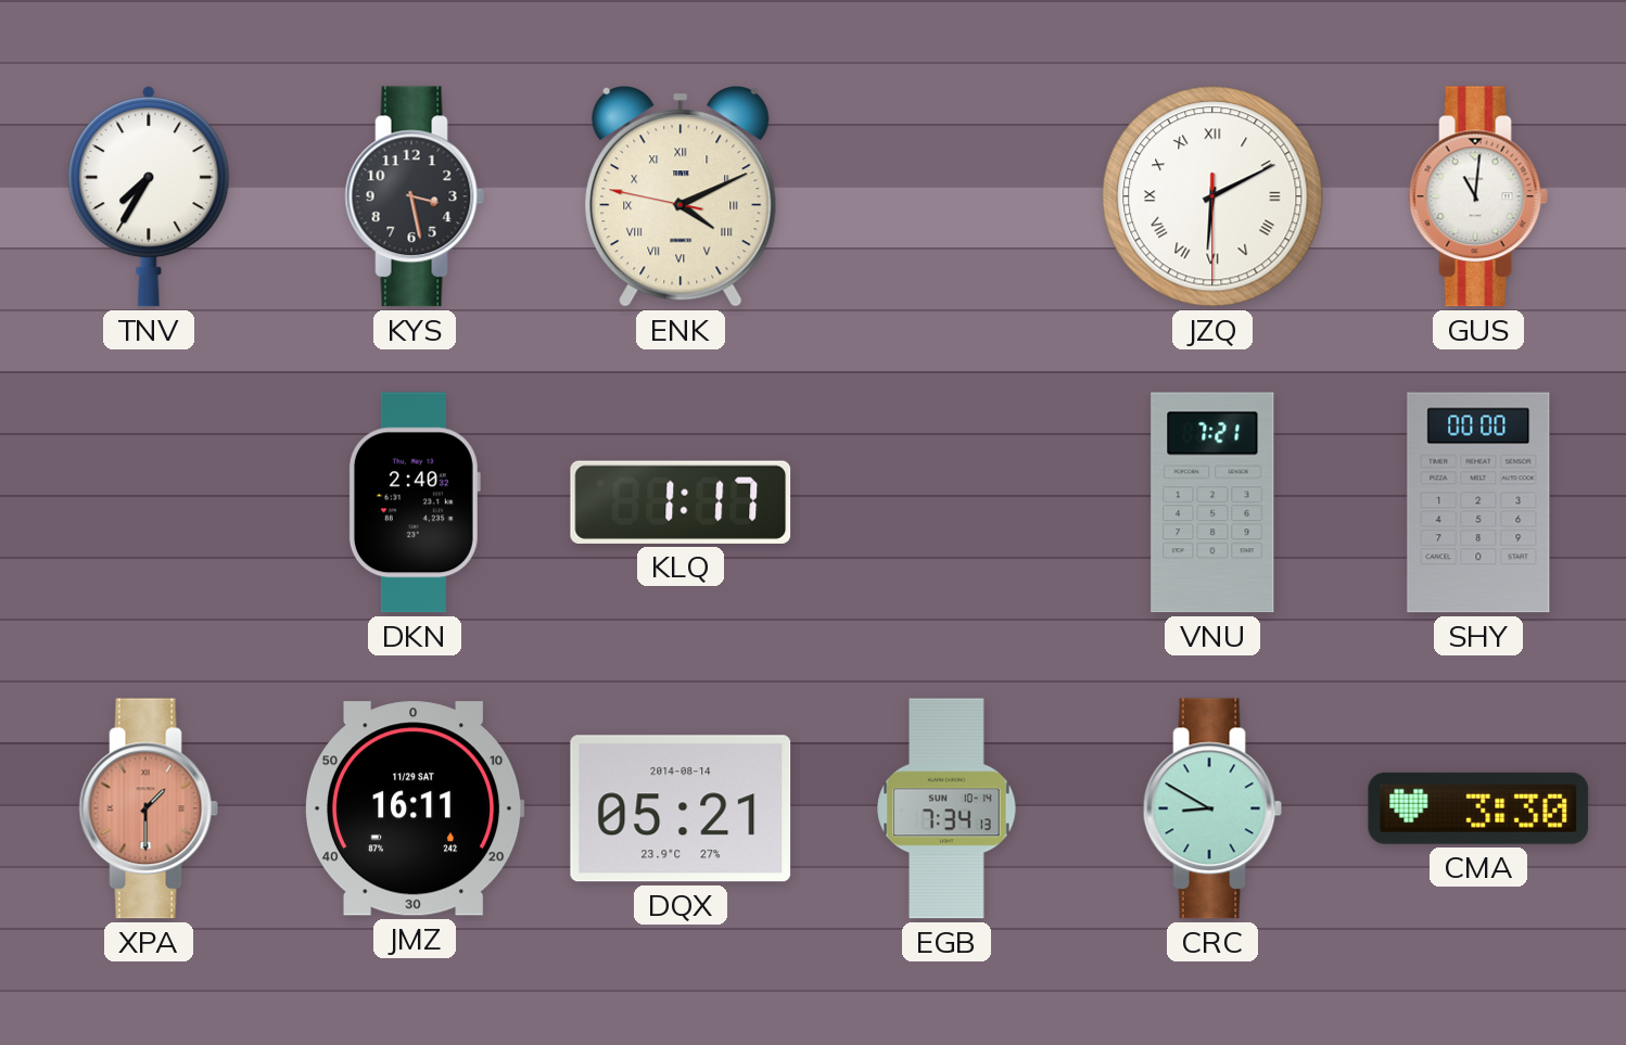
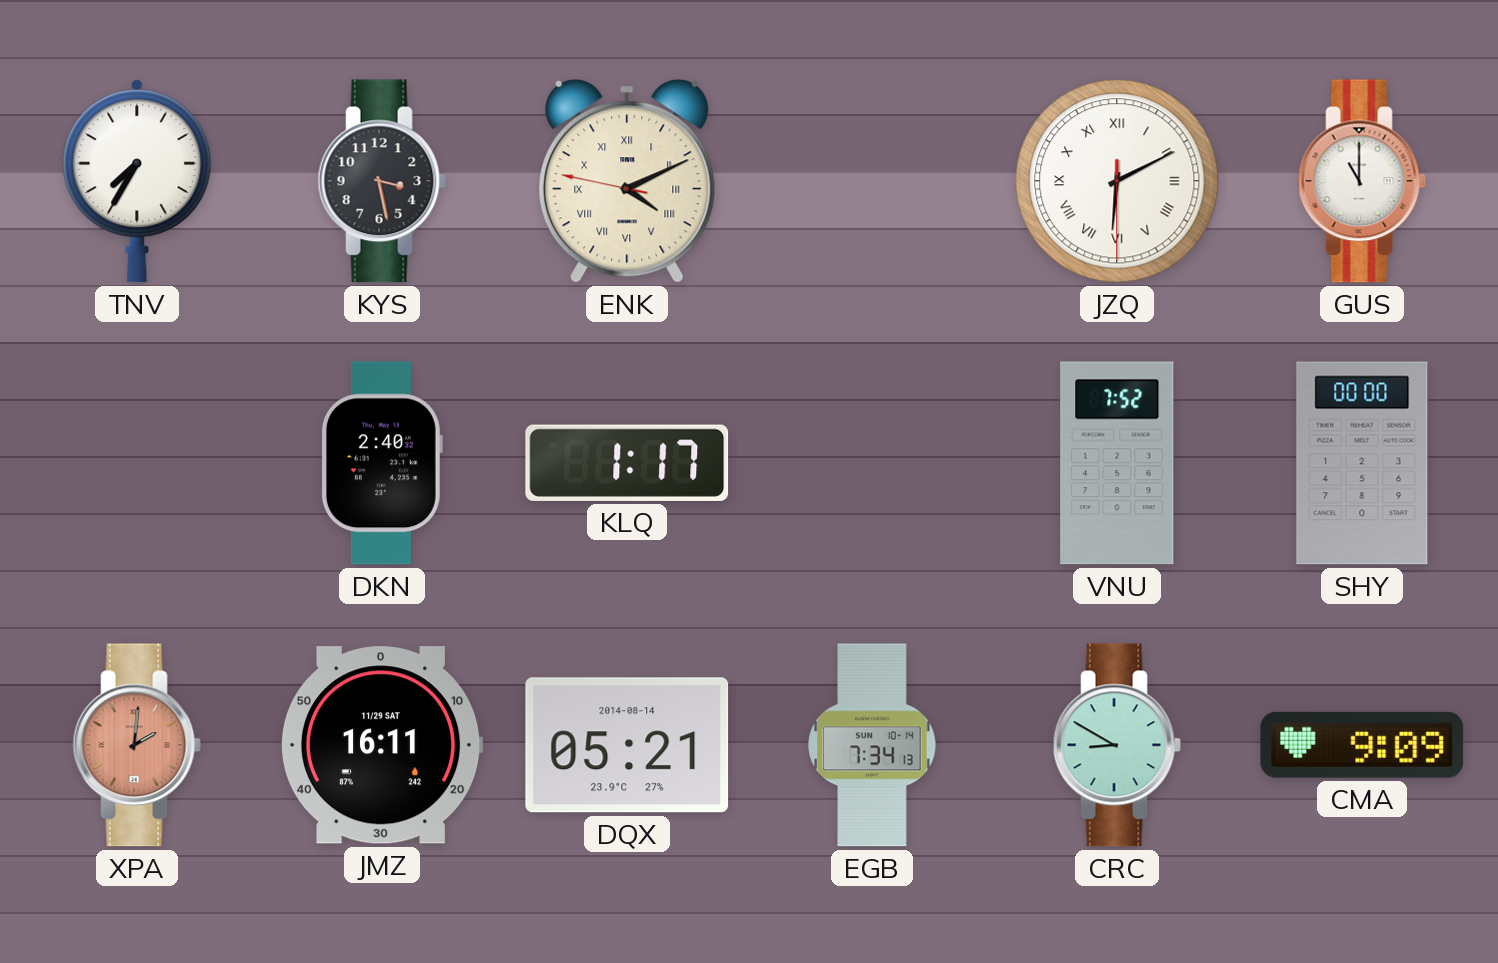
GUS: 11:01 -> 11:00
VNU: 7:21 -> 7:52
XPA: 1:30 -> 2:01
CMA: 3:30 -> 9:09
